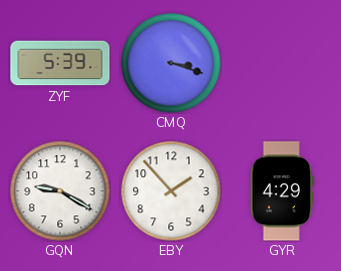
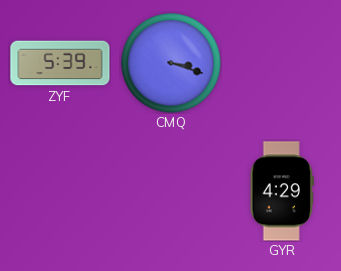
GQN: 9:20 -> none
EBY: 1:53 -> none
